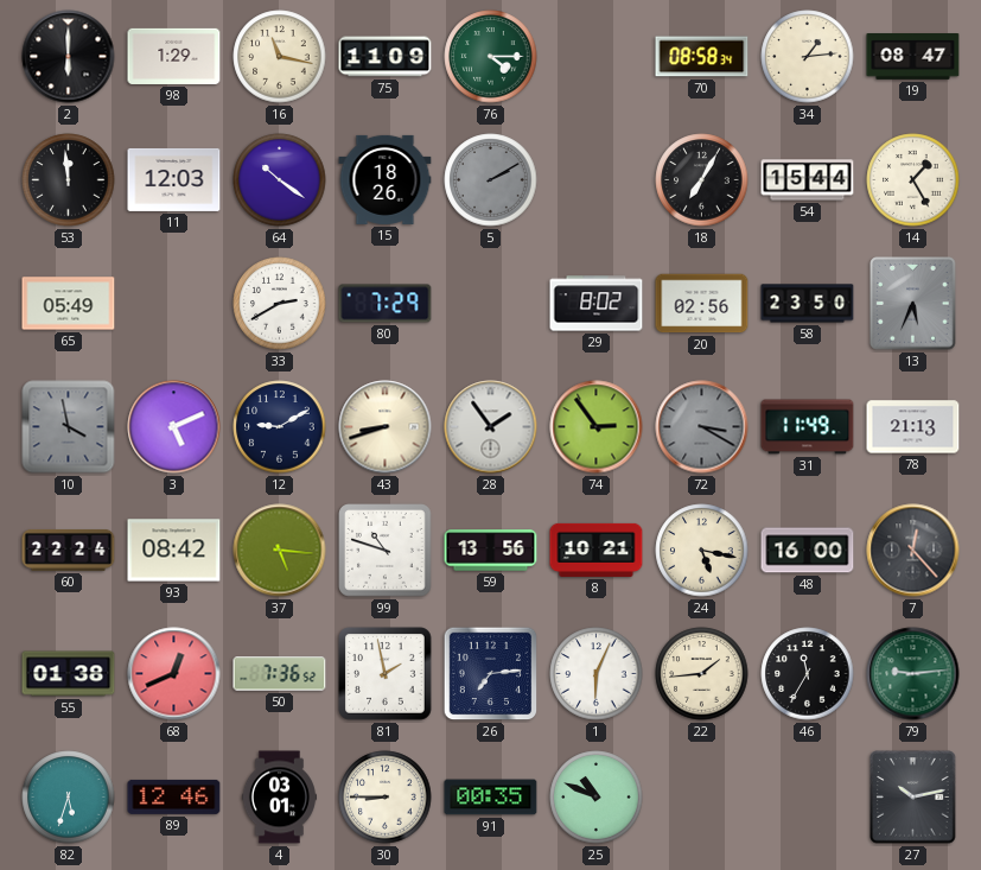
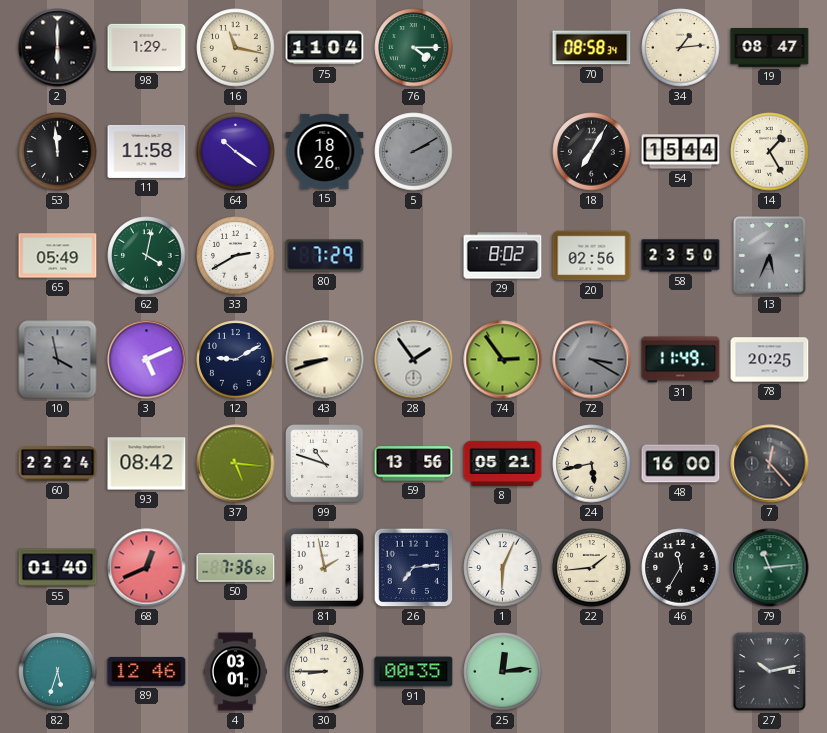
75: 11:09 -> 11:04
11: 12:03 -> 11:58
62: none -> 4:02
78: 21:13 -> 20:25
8: 10:21 -> 05:21
24: 5:17 -> 5:43
55: 01:38 -> 01:40
79: 9:14 -> 11:14
25: 10:49 -> 12:14
